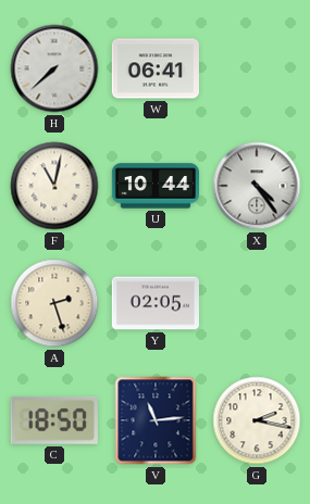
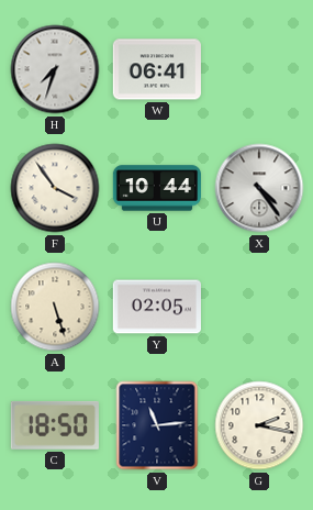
H: 7:38 -> 7:33
F: 11:02 -> 3:54
A: 2:27 -> 5:27
